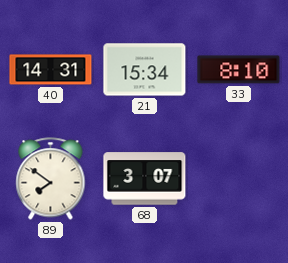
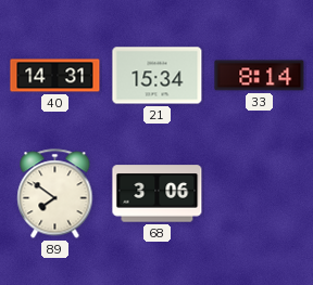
33: 8:10 -> 8:14
68: 3:07 -> 3:06
